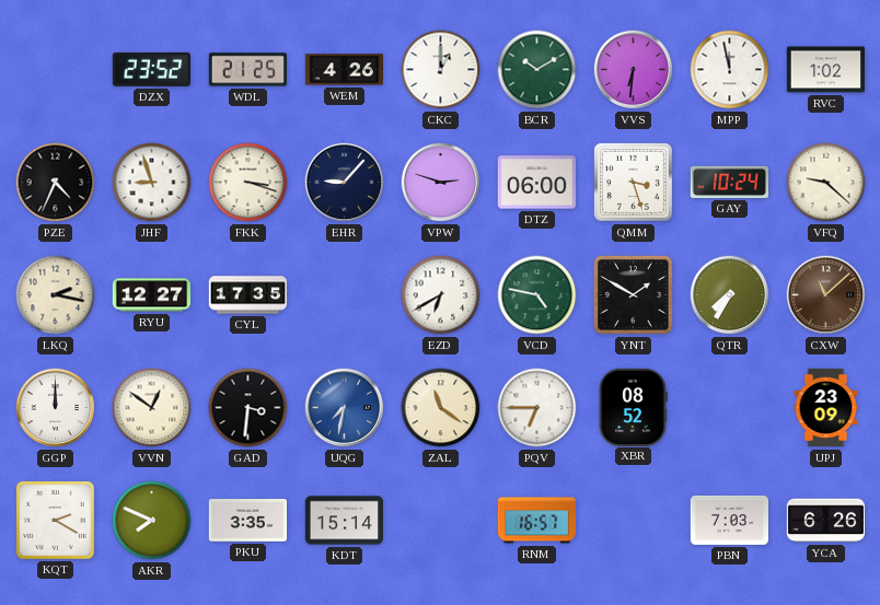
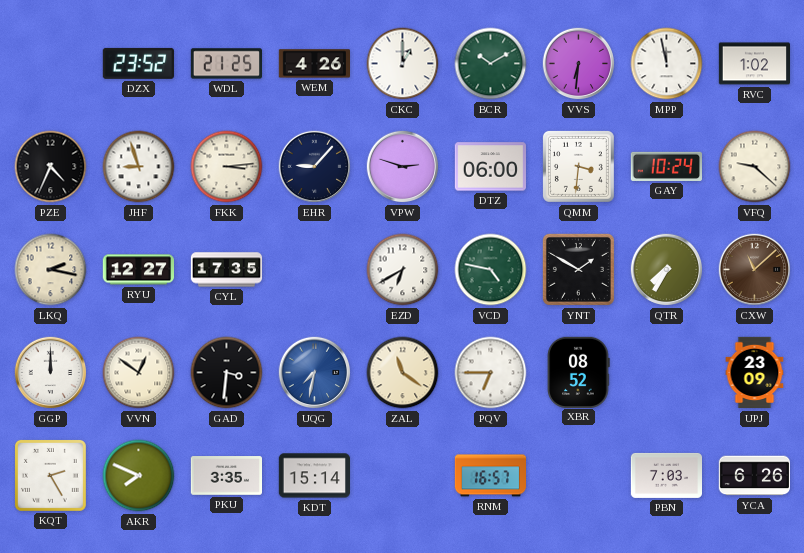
FKK: 3:18 -> 3:14
QMM: 3:27 -> 3:31
KQT: 2:20 -> 2:25
